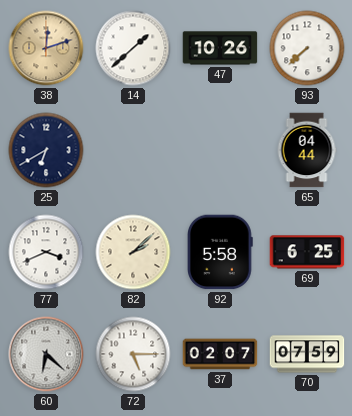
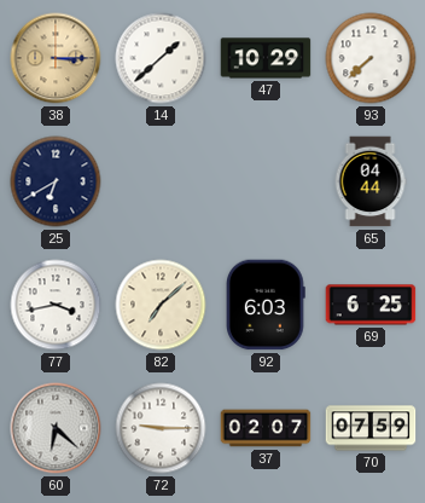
38: 12:12 -> 3:15
47: 10:26 -> 10:29
77: 3:41 -> 3:43
82: 2:08 -> 7:08
92: 5:58 -> 6:03
72: 5:15 -> 9:15
